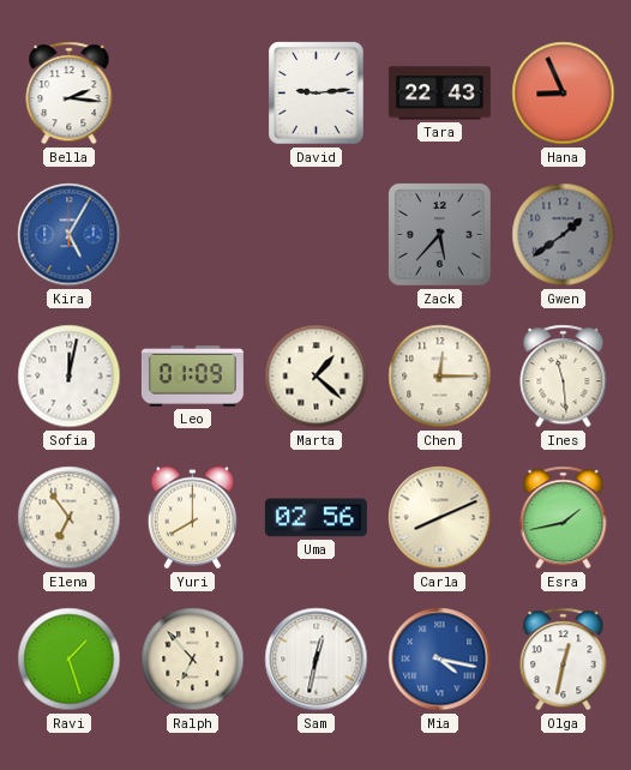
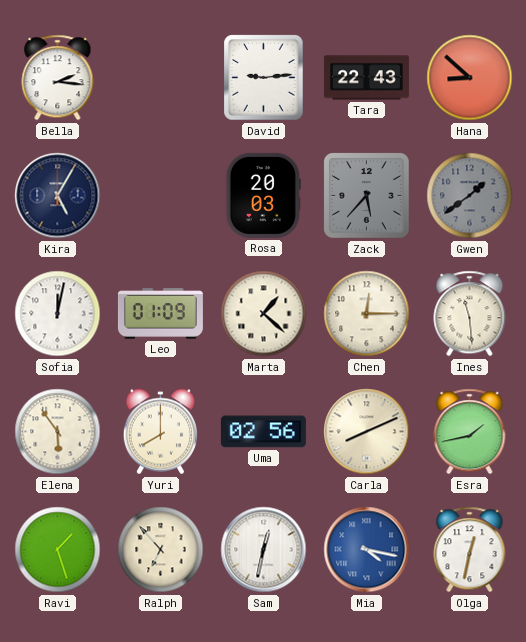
Hana: 8:56 -> 8:52
Kira dial: blue -> navy
Rosa: none -> 20:03
Elena: 6:54 -> 5:54
